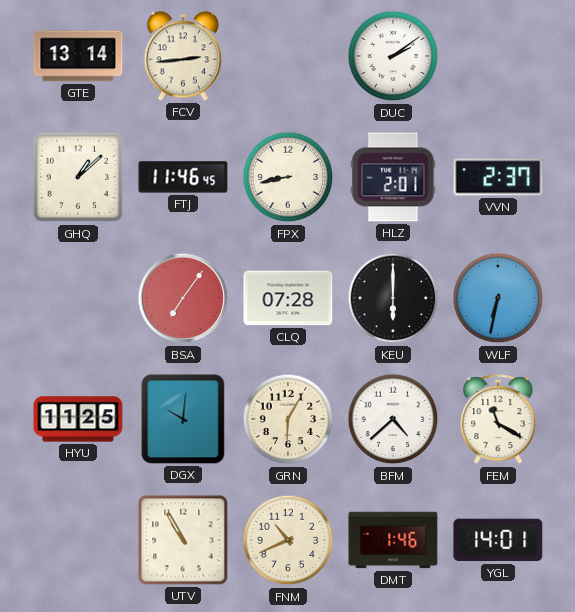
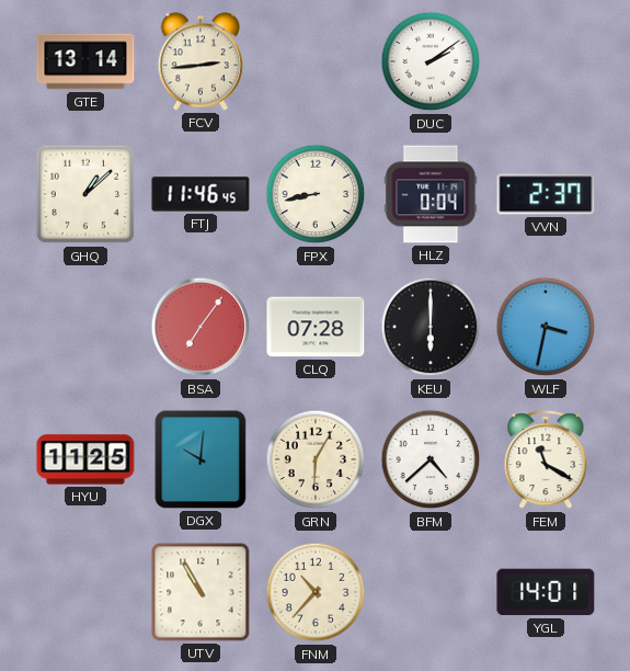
HLZ: 2:01 -> 0:04
WLF: 6:32 -> 3:32
FNM: 10:41 -> 10:37
DMT: 1:46 -> none
